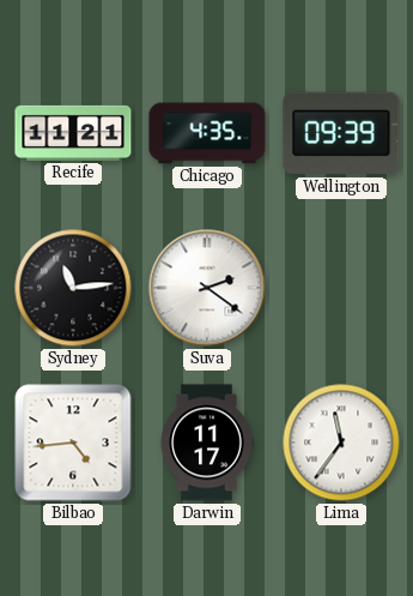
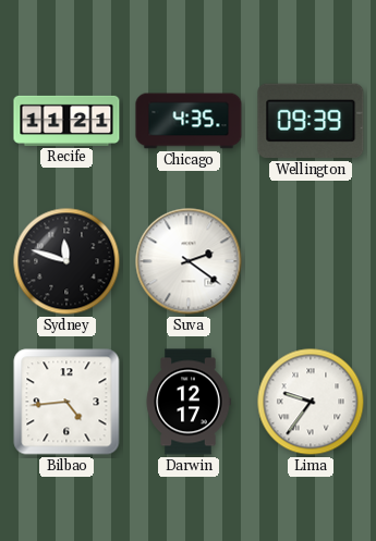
Sydney: 11:14 -> 11:48
Darwin: 11:17 -> 12:17
Lima: 11:36 -> 9:36
